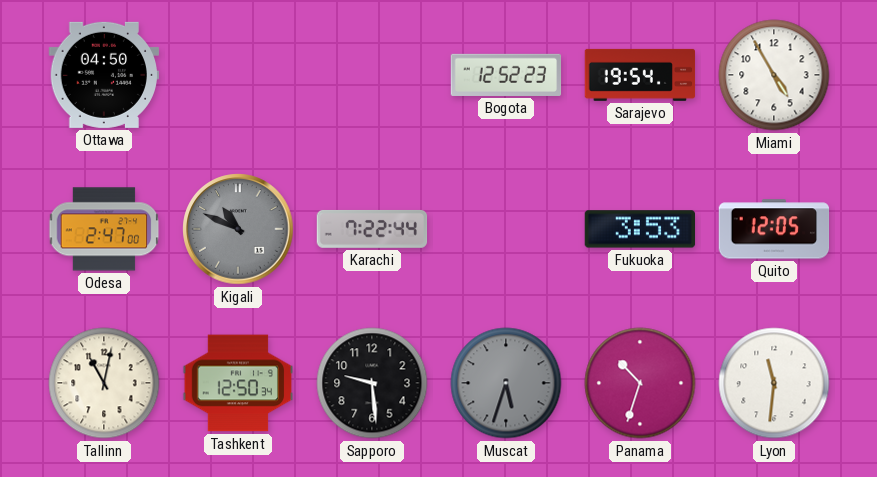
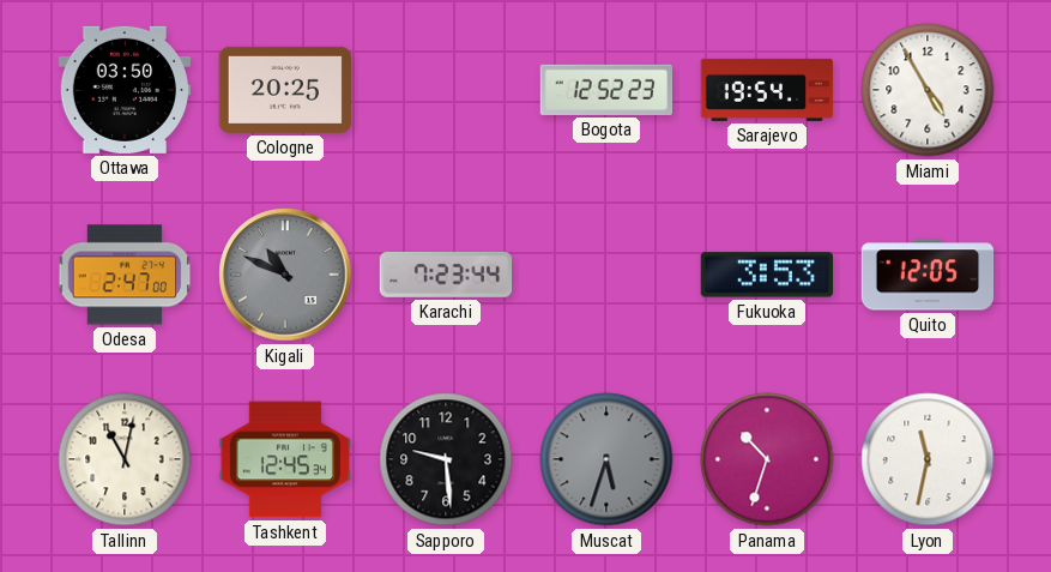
Ottawa: 04:50 -> 03:50
Cologne: none -> 20:25
Karachi: 7:22 -> 7:23
Tashkent: 12:50 -> 12:45
Lyon: 11:31 -> 11:32
